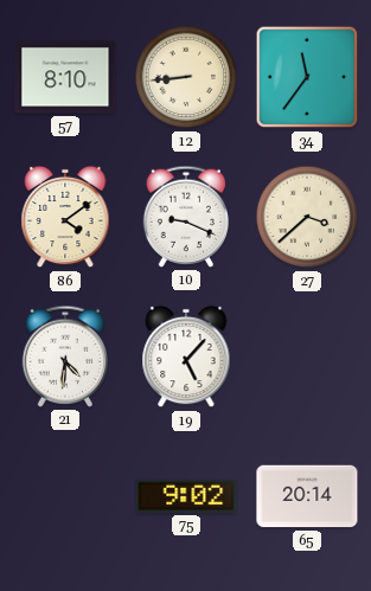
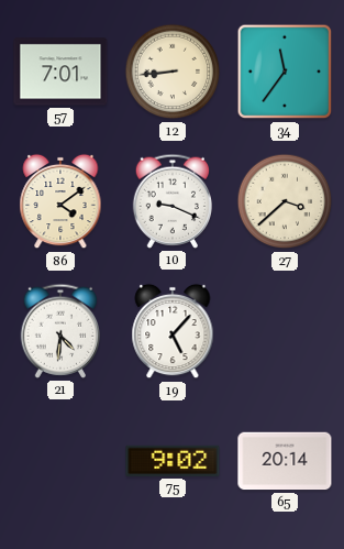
57: 8:10 -> 7:01
